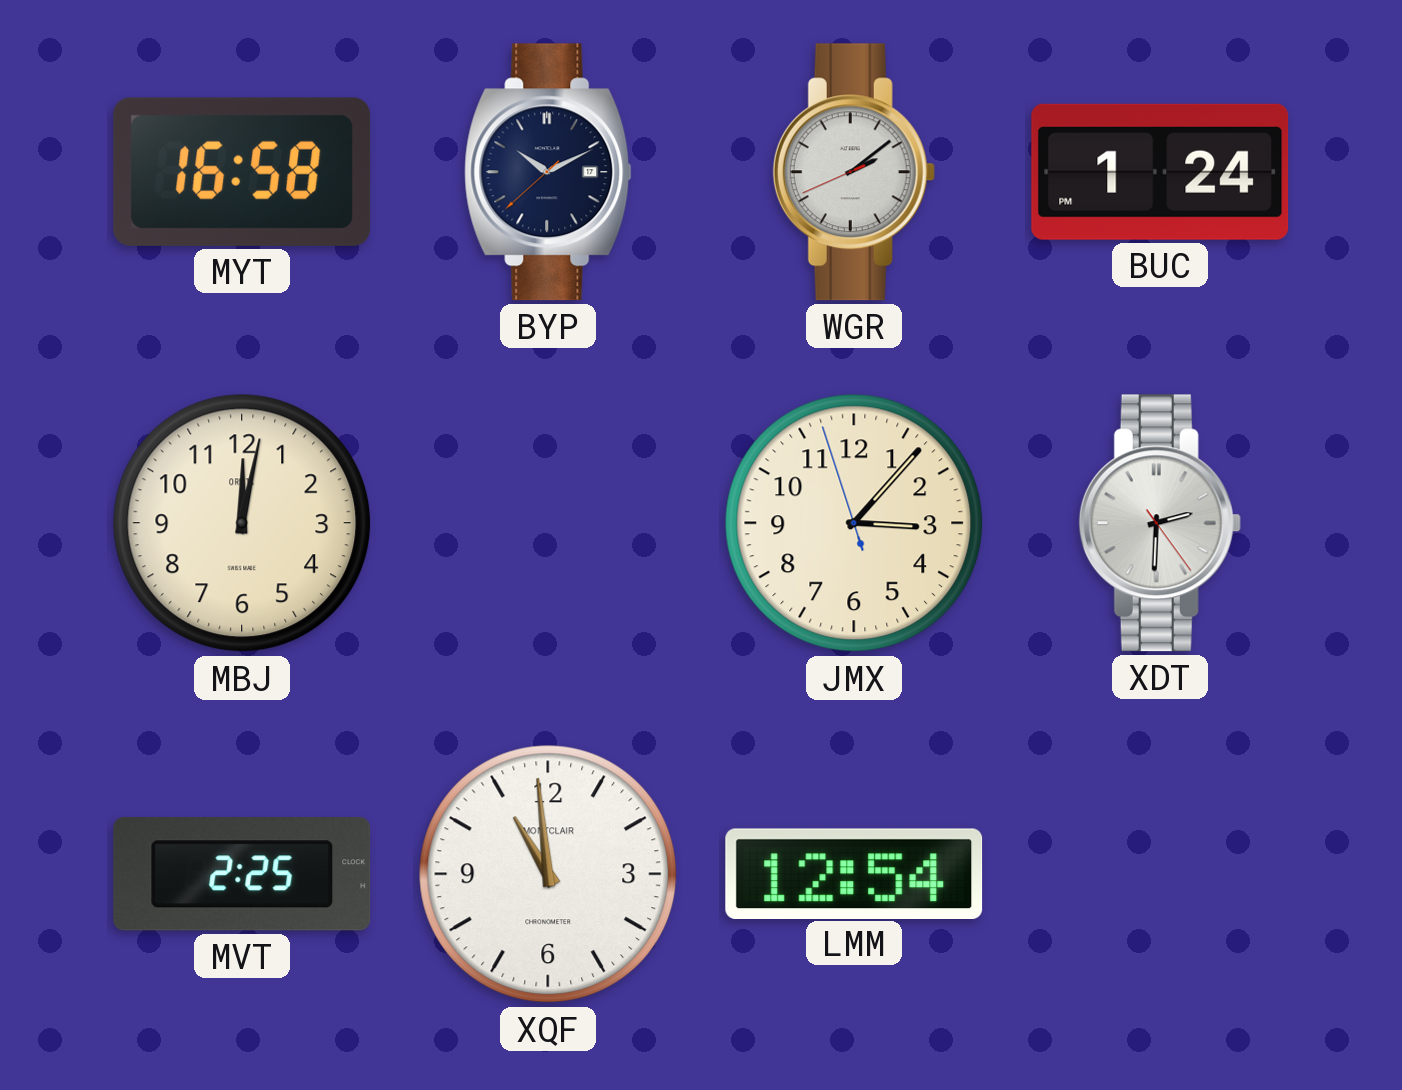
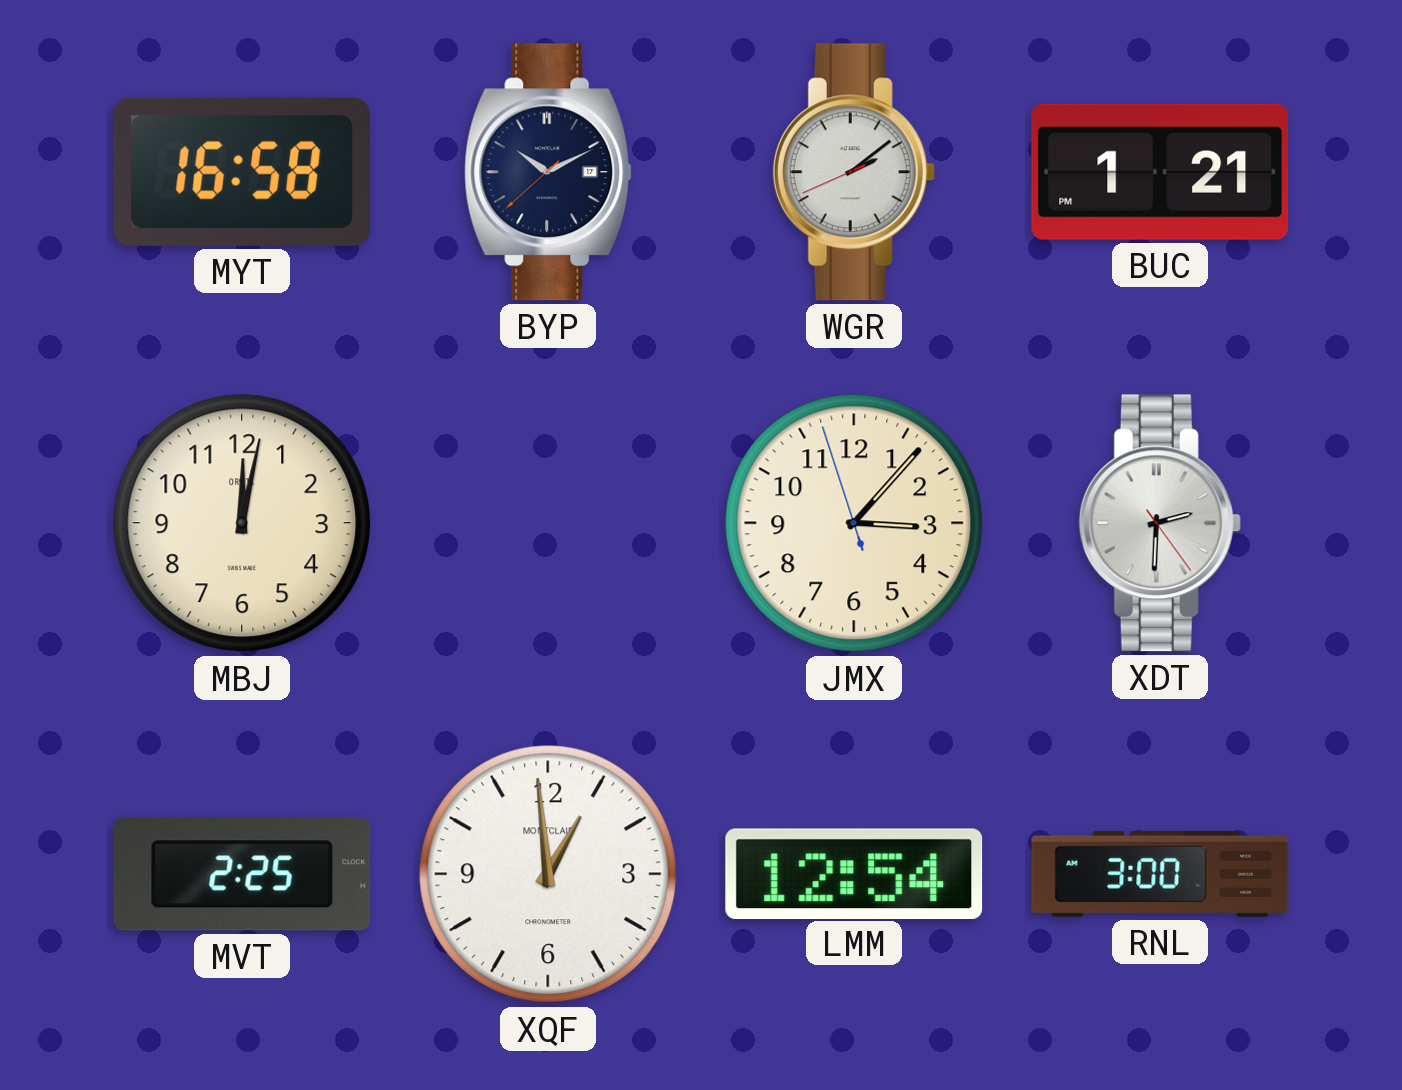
BUC: 1:24 -> 1:21
XQF: 10:59 -> 12:59
RNL: none -> 3:00
